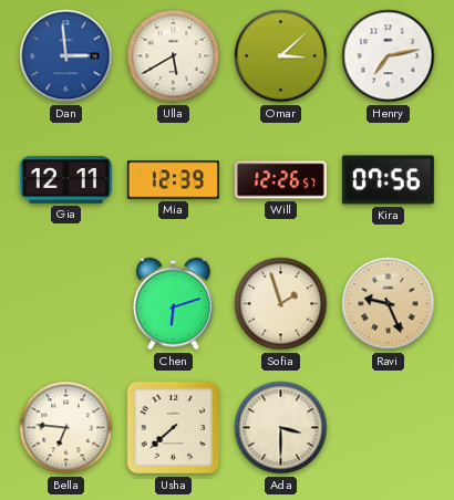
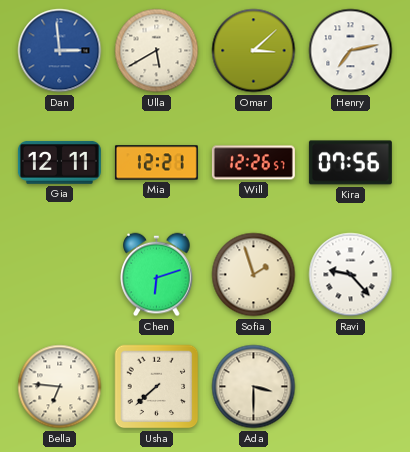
Mia: 12:39 -> 12:21
Ravi: 9:26 -> 9:23
Ravi dial: champagne -> white
